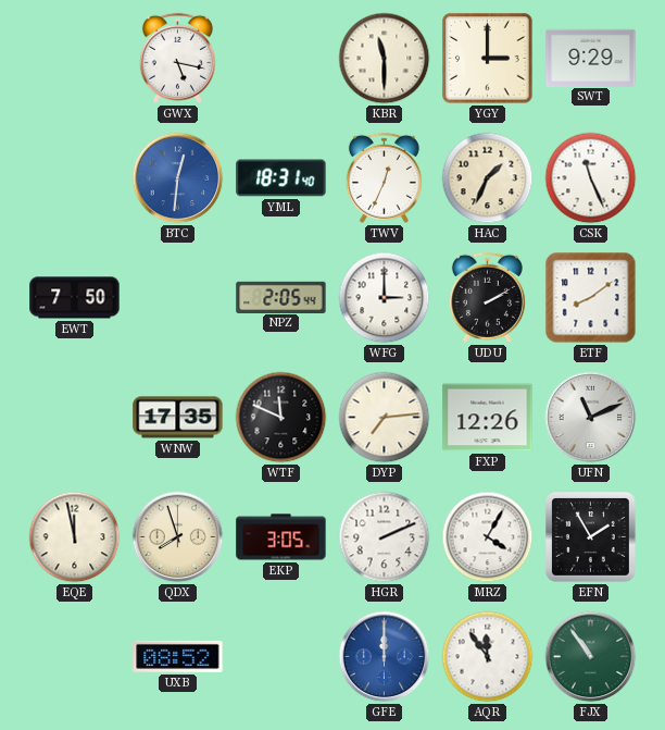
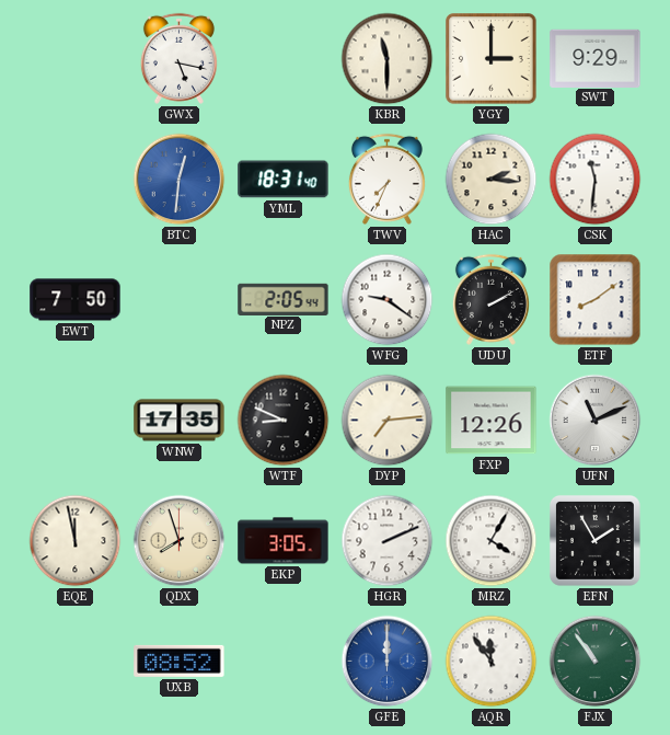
TWV: 12:34 -> 7:34
HAC: 1:34 -> 2:16
CSK: 11:26 -> 11:31
WFG: 3:00 -> 9:21
WTF: 11:49 -> 8:49
